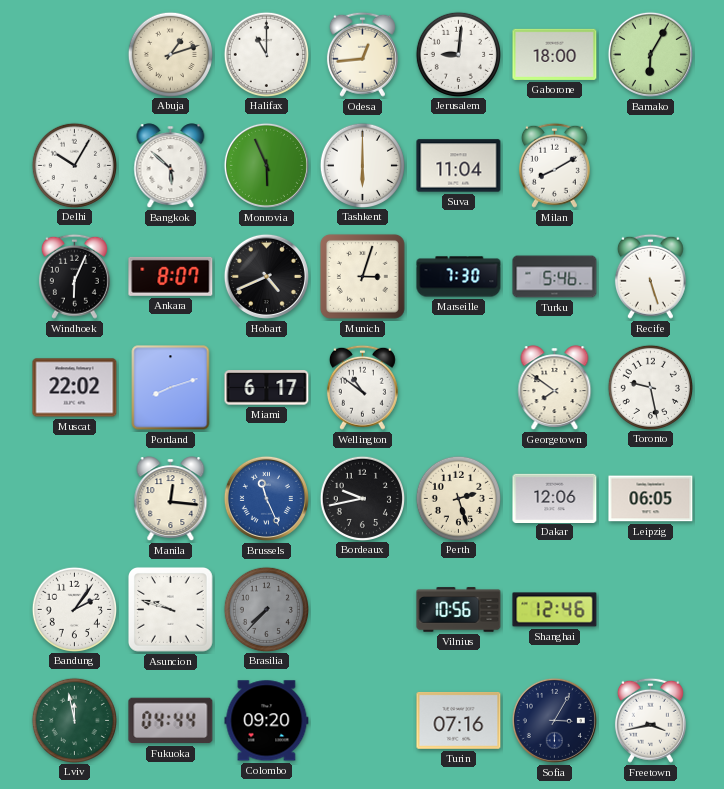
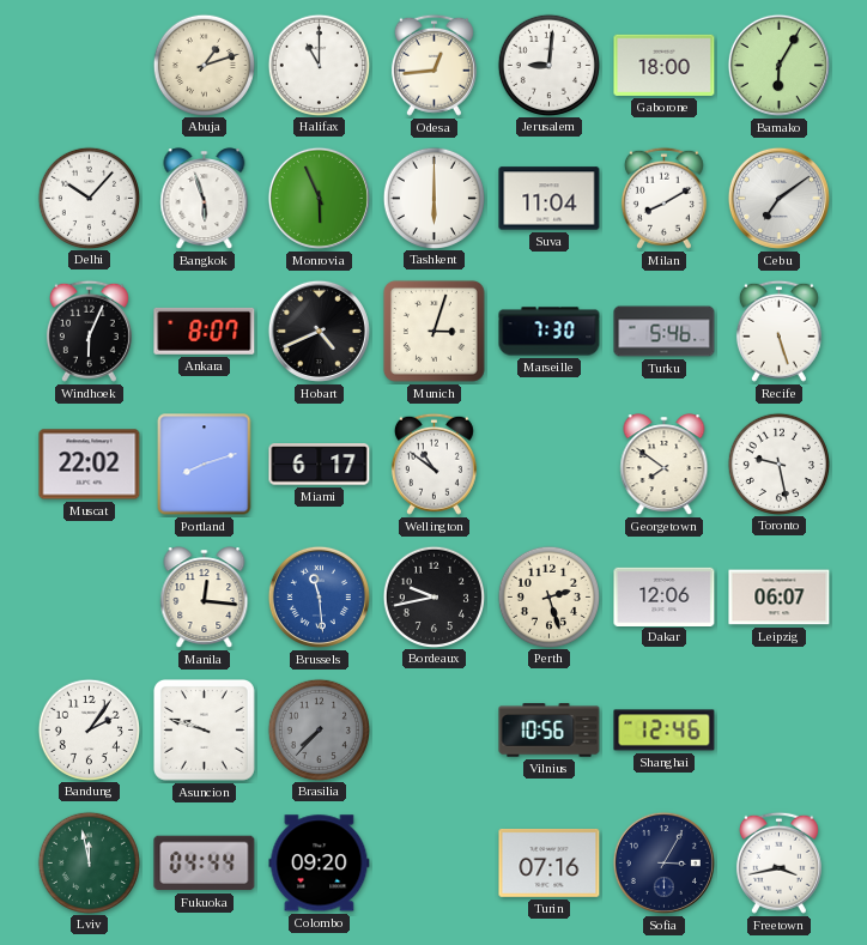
Delhi: 10:05 -> 10:07
Bangkok: 5:52 -> 5:57
Cebu: none -> 7:09
Brussels: 11:26 -> 11:29
Leipzig: 06:05 -> 06:07
